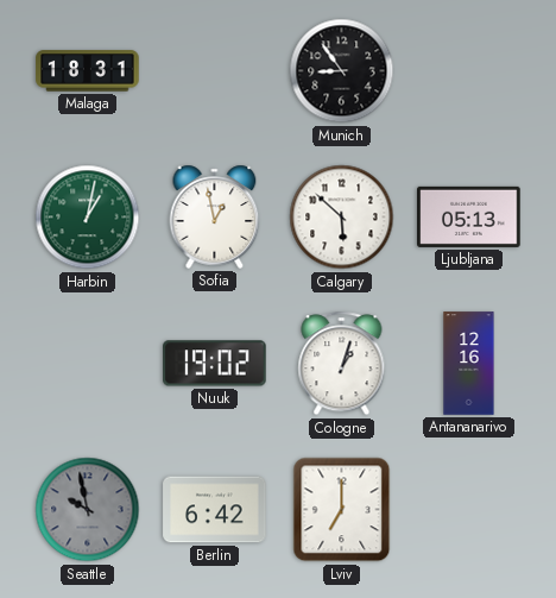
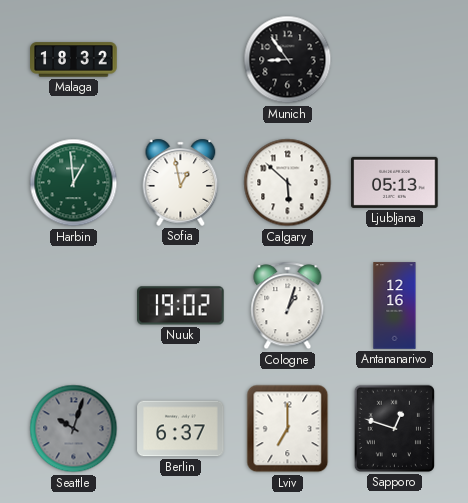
Malaga: 18:31 -> 18:32
Harbin: 1:02 -> 12:59
Seattle: 9:58 -> 10:03
Berlin: 6:42 -> 6:37
Sapporo: none -> 12:48
